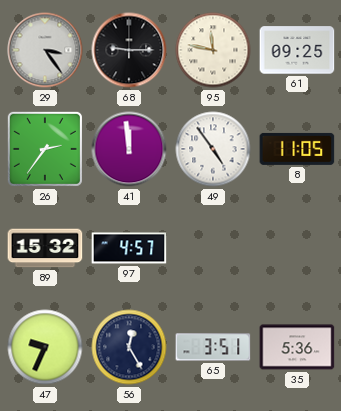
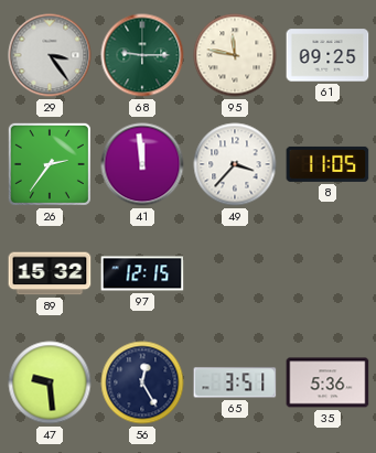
68 dial: black -> green
49: 4:54 -> 3:37
97: 4:57 -> 12:15
47: 9:34 -> 9:29
